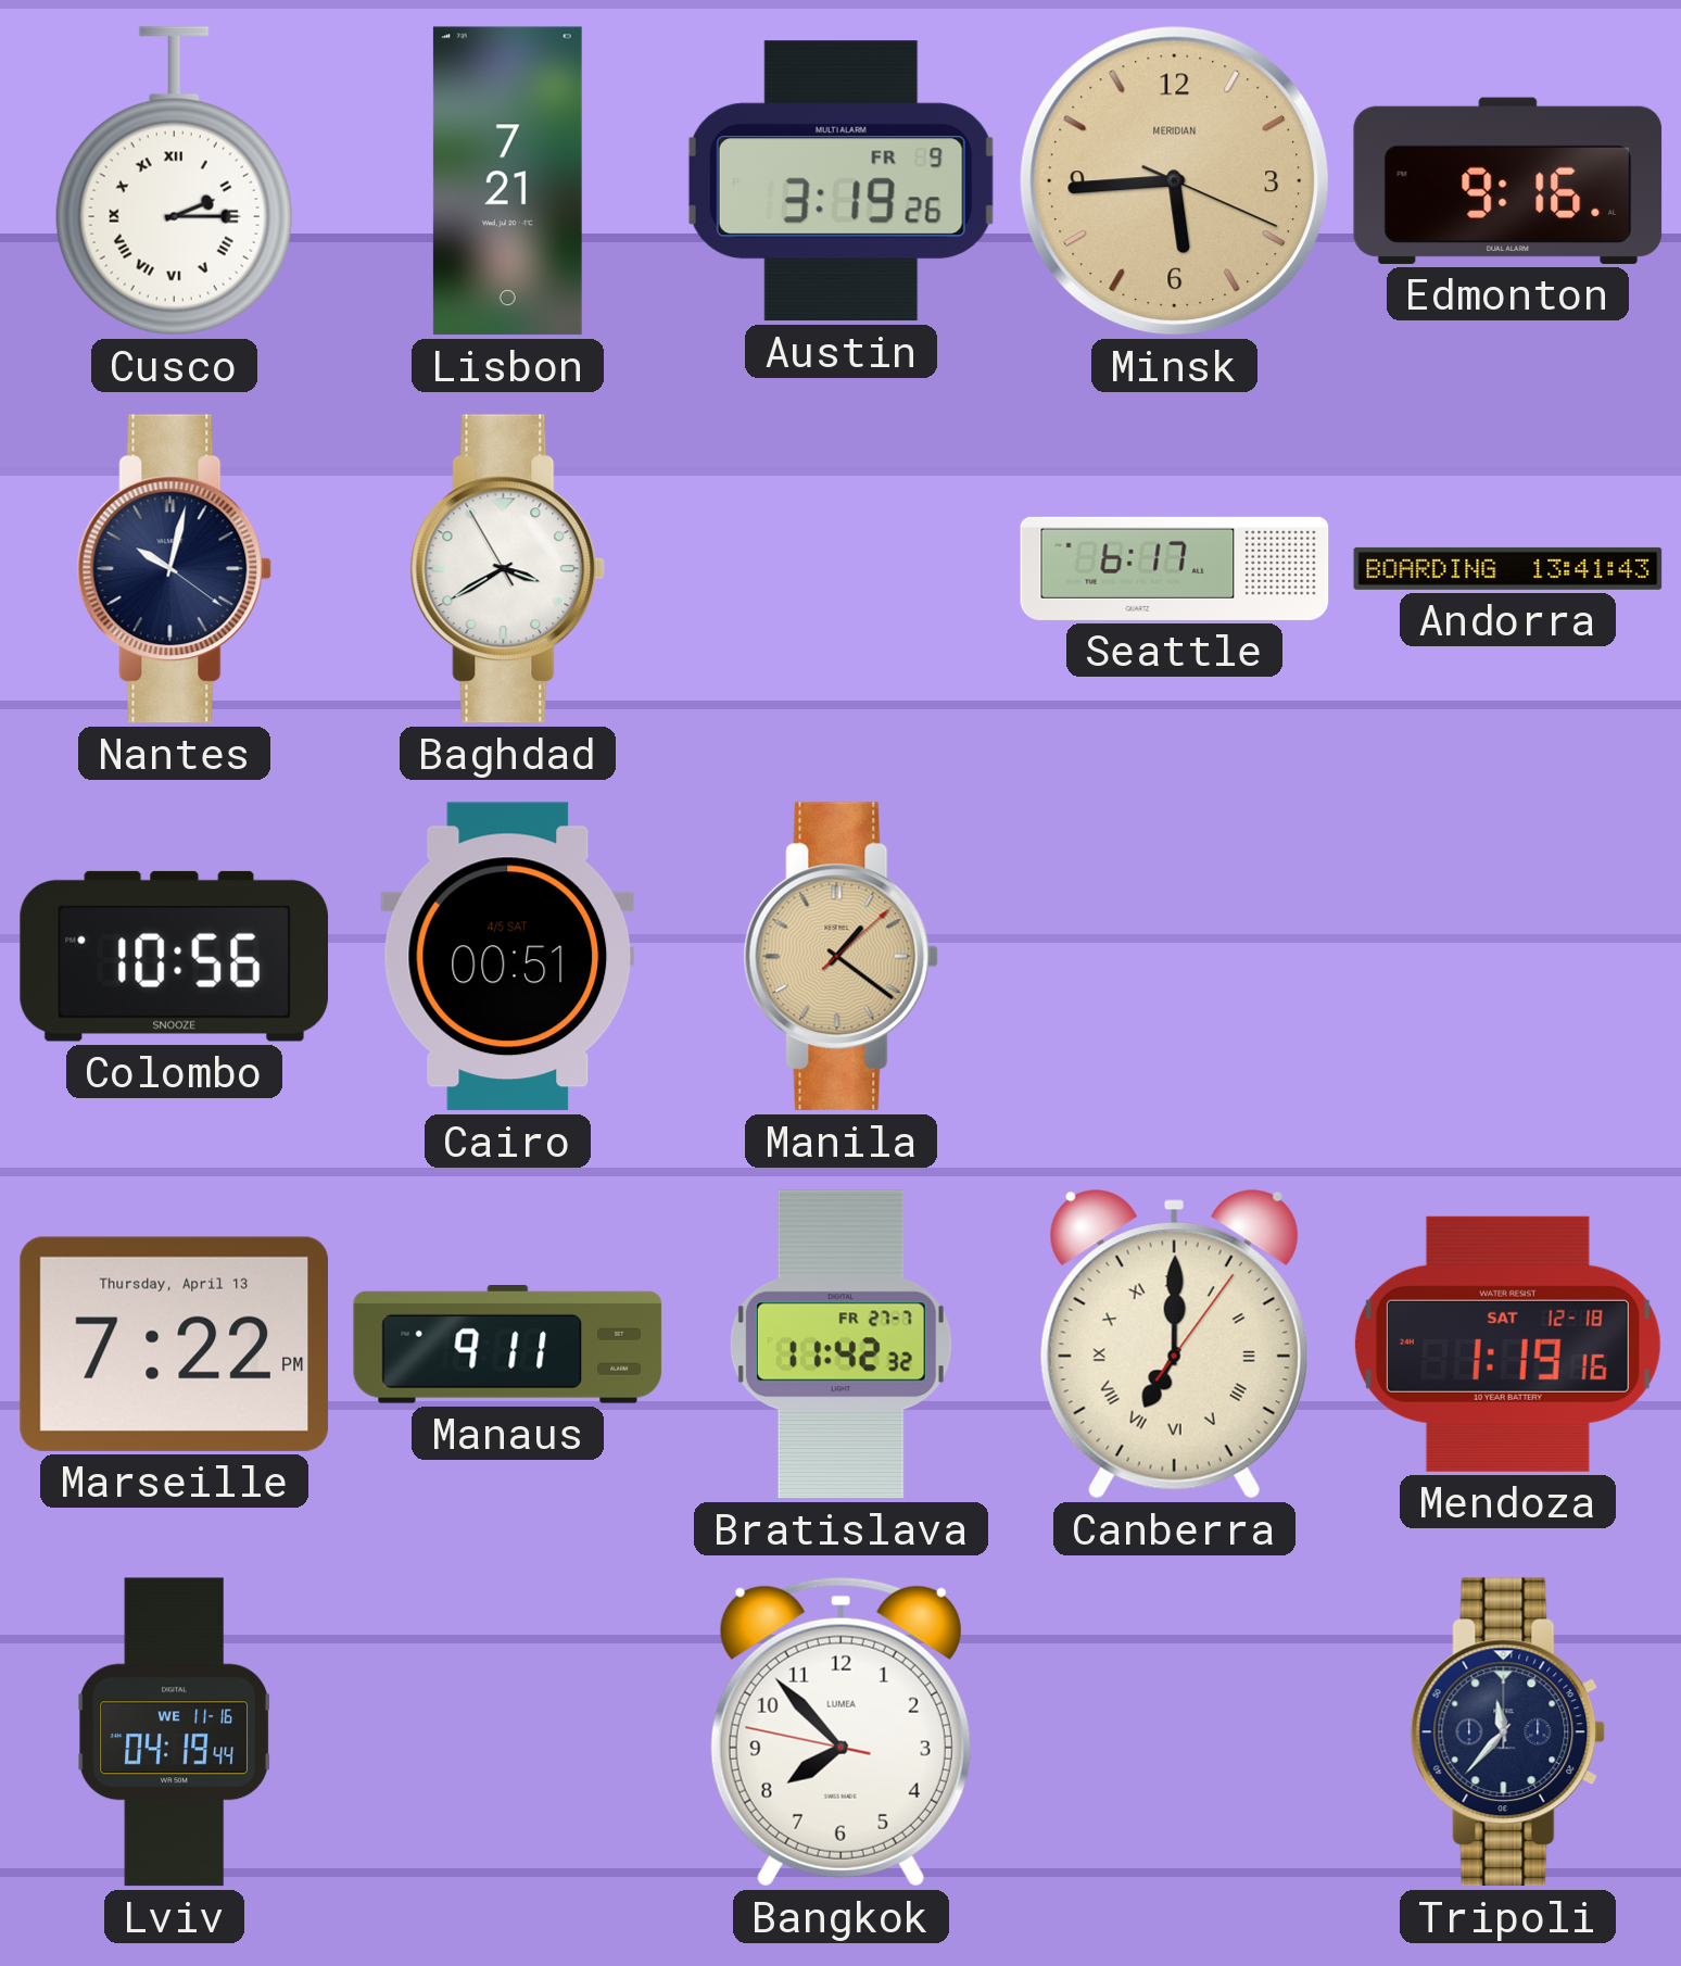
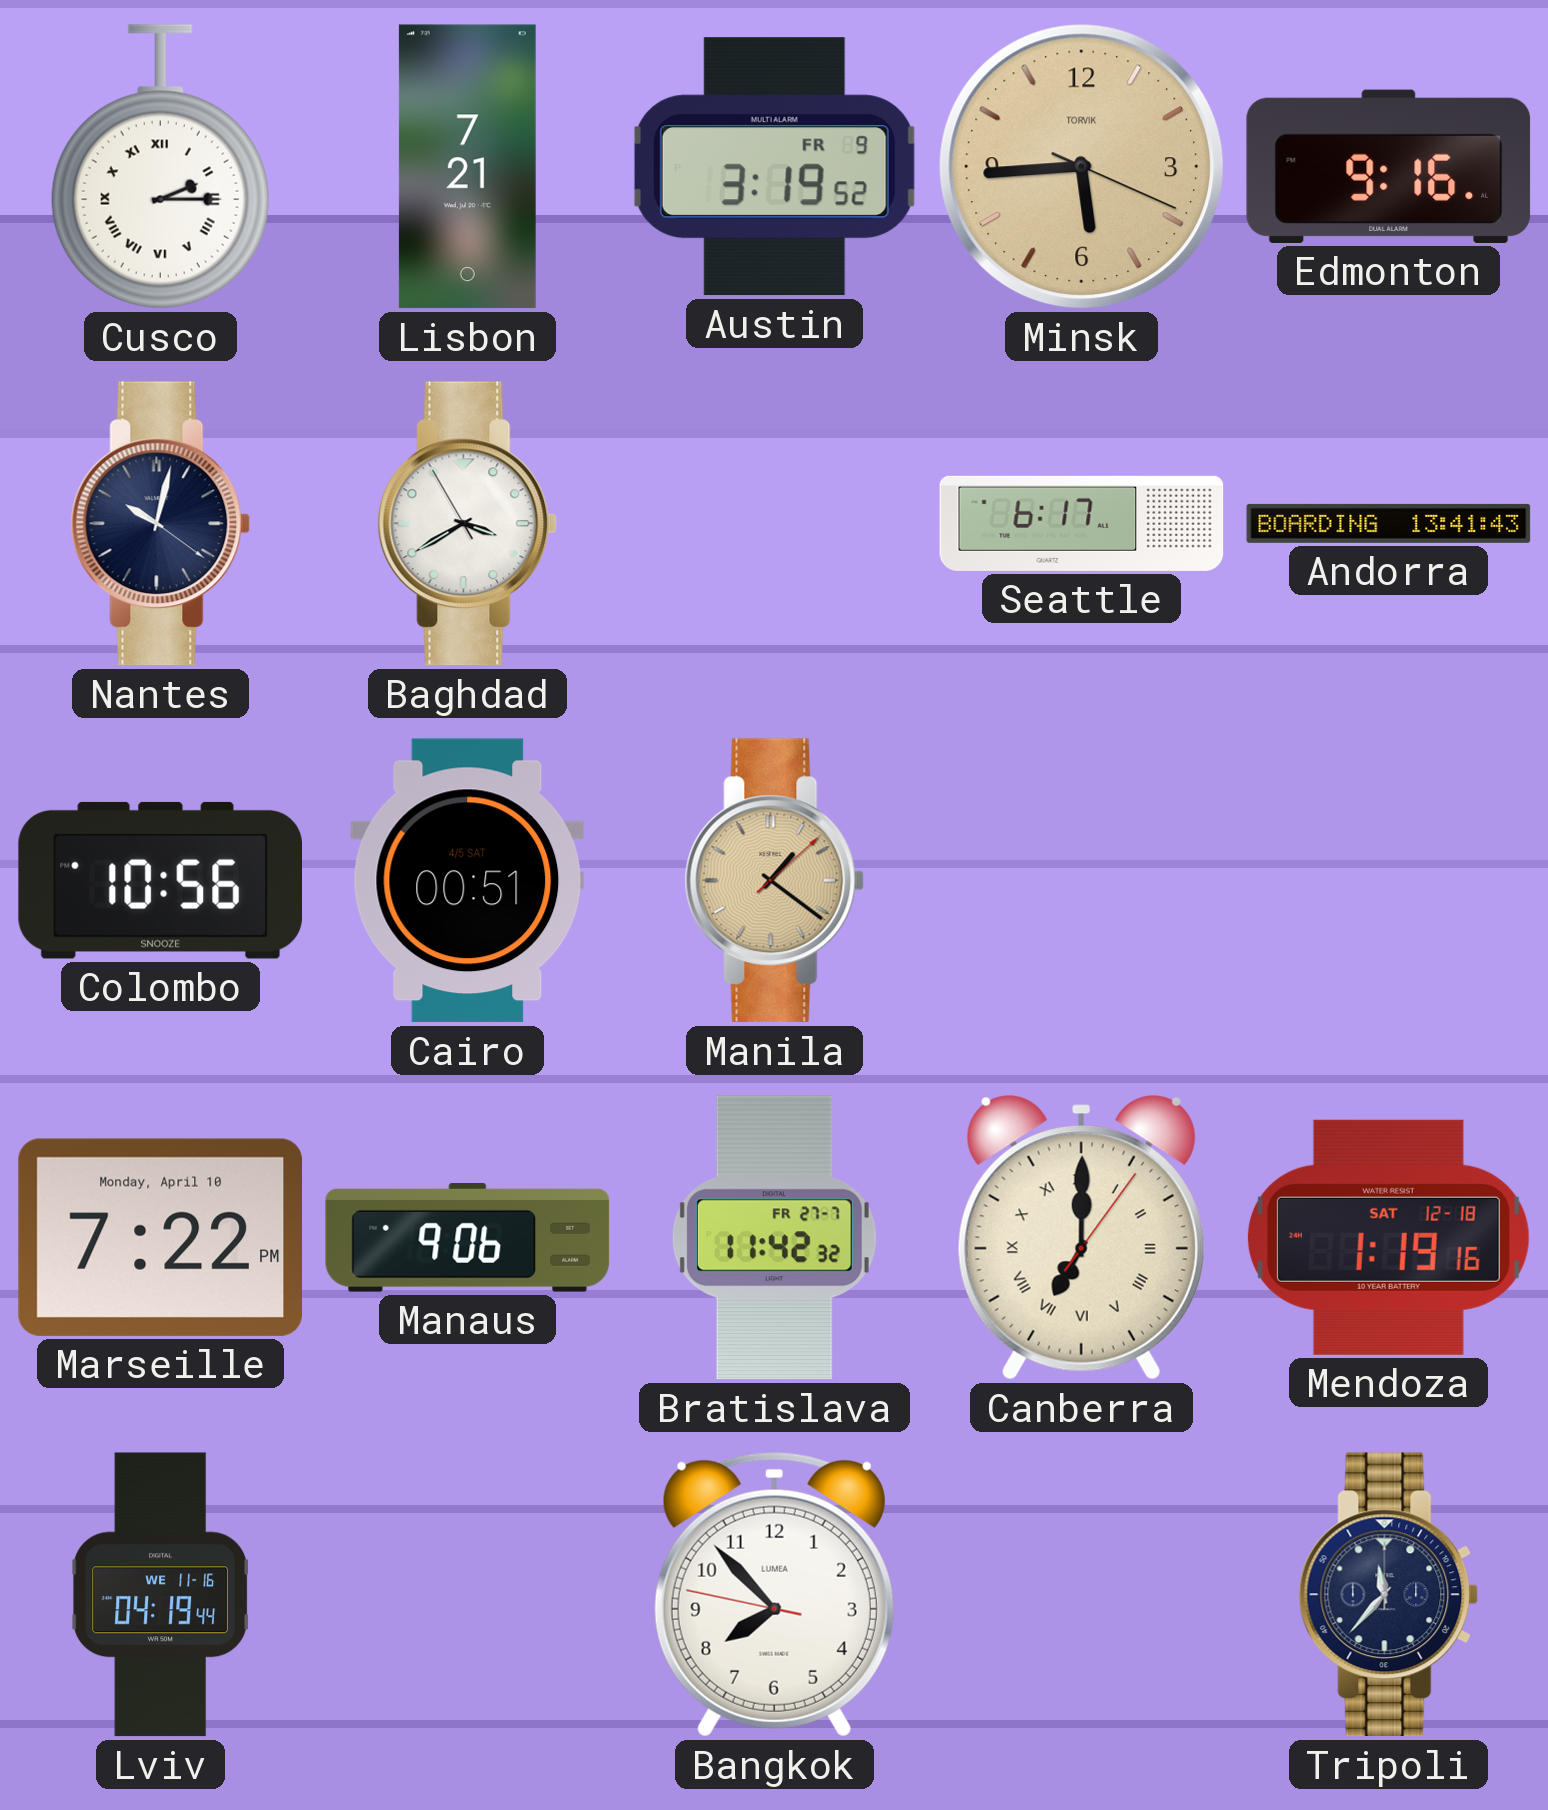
Austin: 3:19:26 -> 3:19:52
Minsk brand: MERIDIAN -> TORVIK
Marseille date: Thursday, April 13 -> Monday, April 10
Manaus: 9:11 -> 9:06
